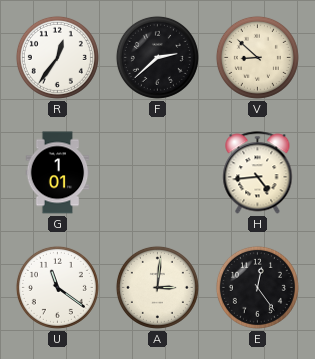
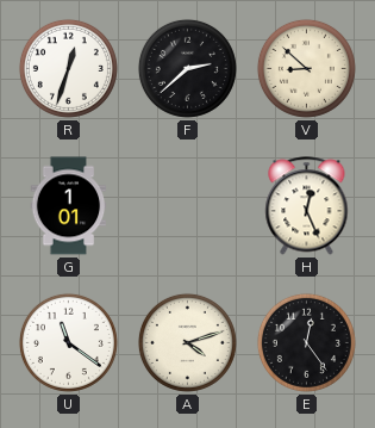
R: 12:36 -> 12:33
H: 4:44 -> 12:26
A: 3:01 -> 4:12
